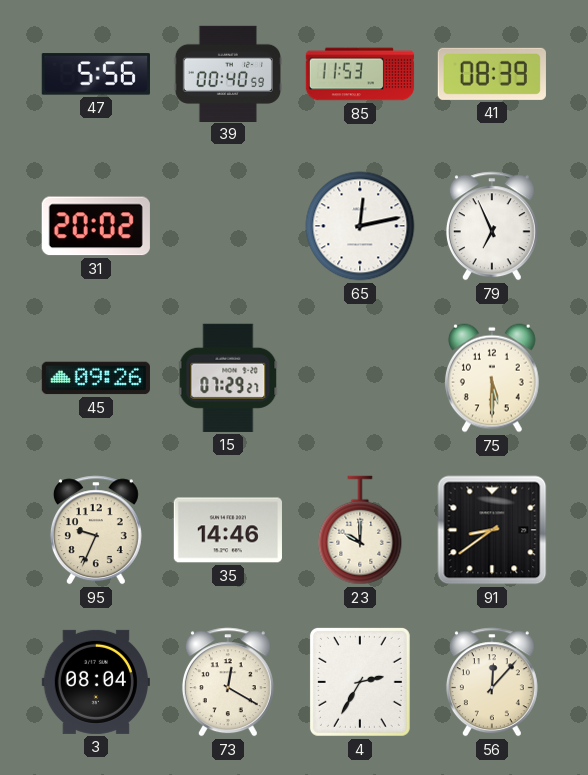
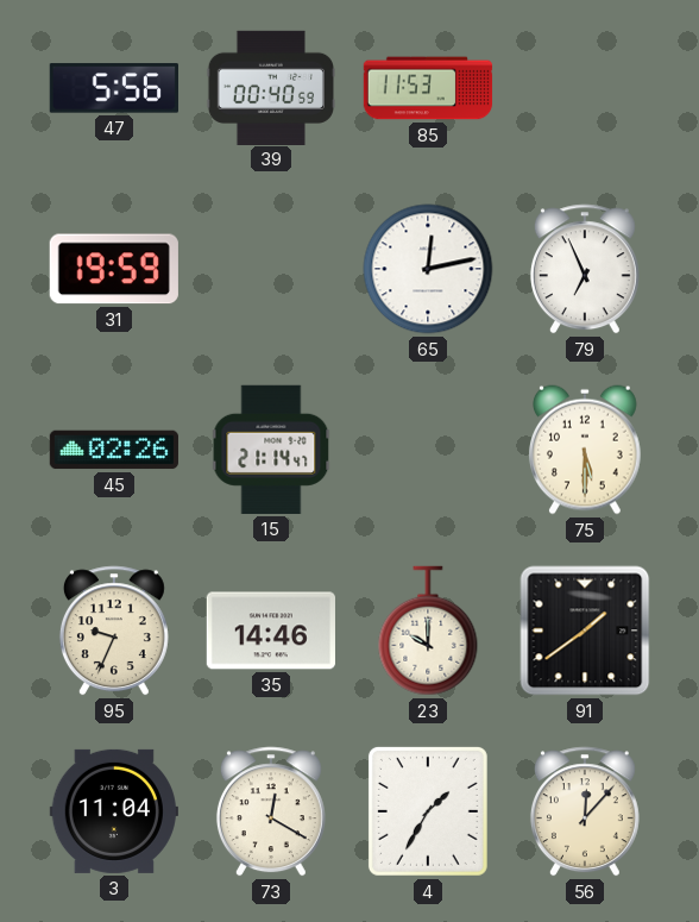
41: 08:39 -> none
31: 20:02 -> 19:59
45: 09:26 -> 02:26
15: 07:29 -> 21:14
91: 8:39 -> 1:39
3: 08:04 -> 11:04
4: 2:35 -> 1:35
